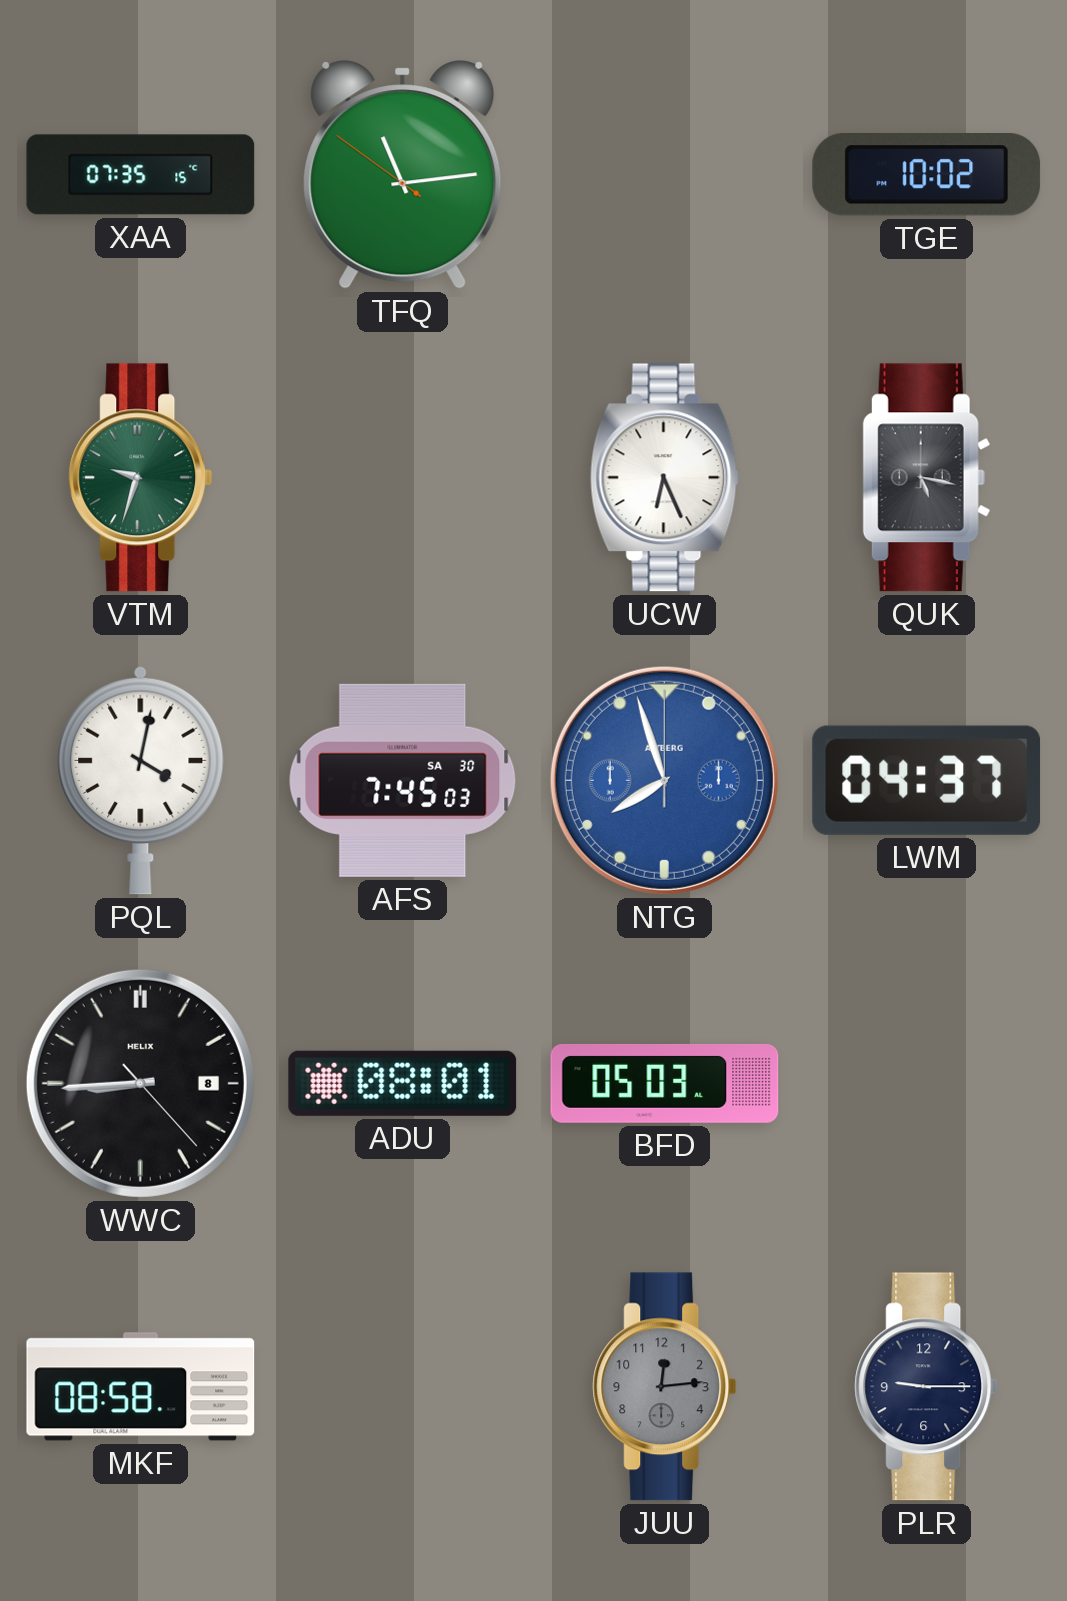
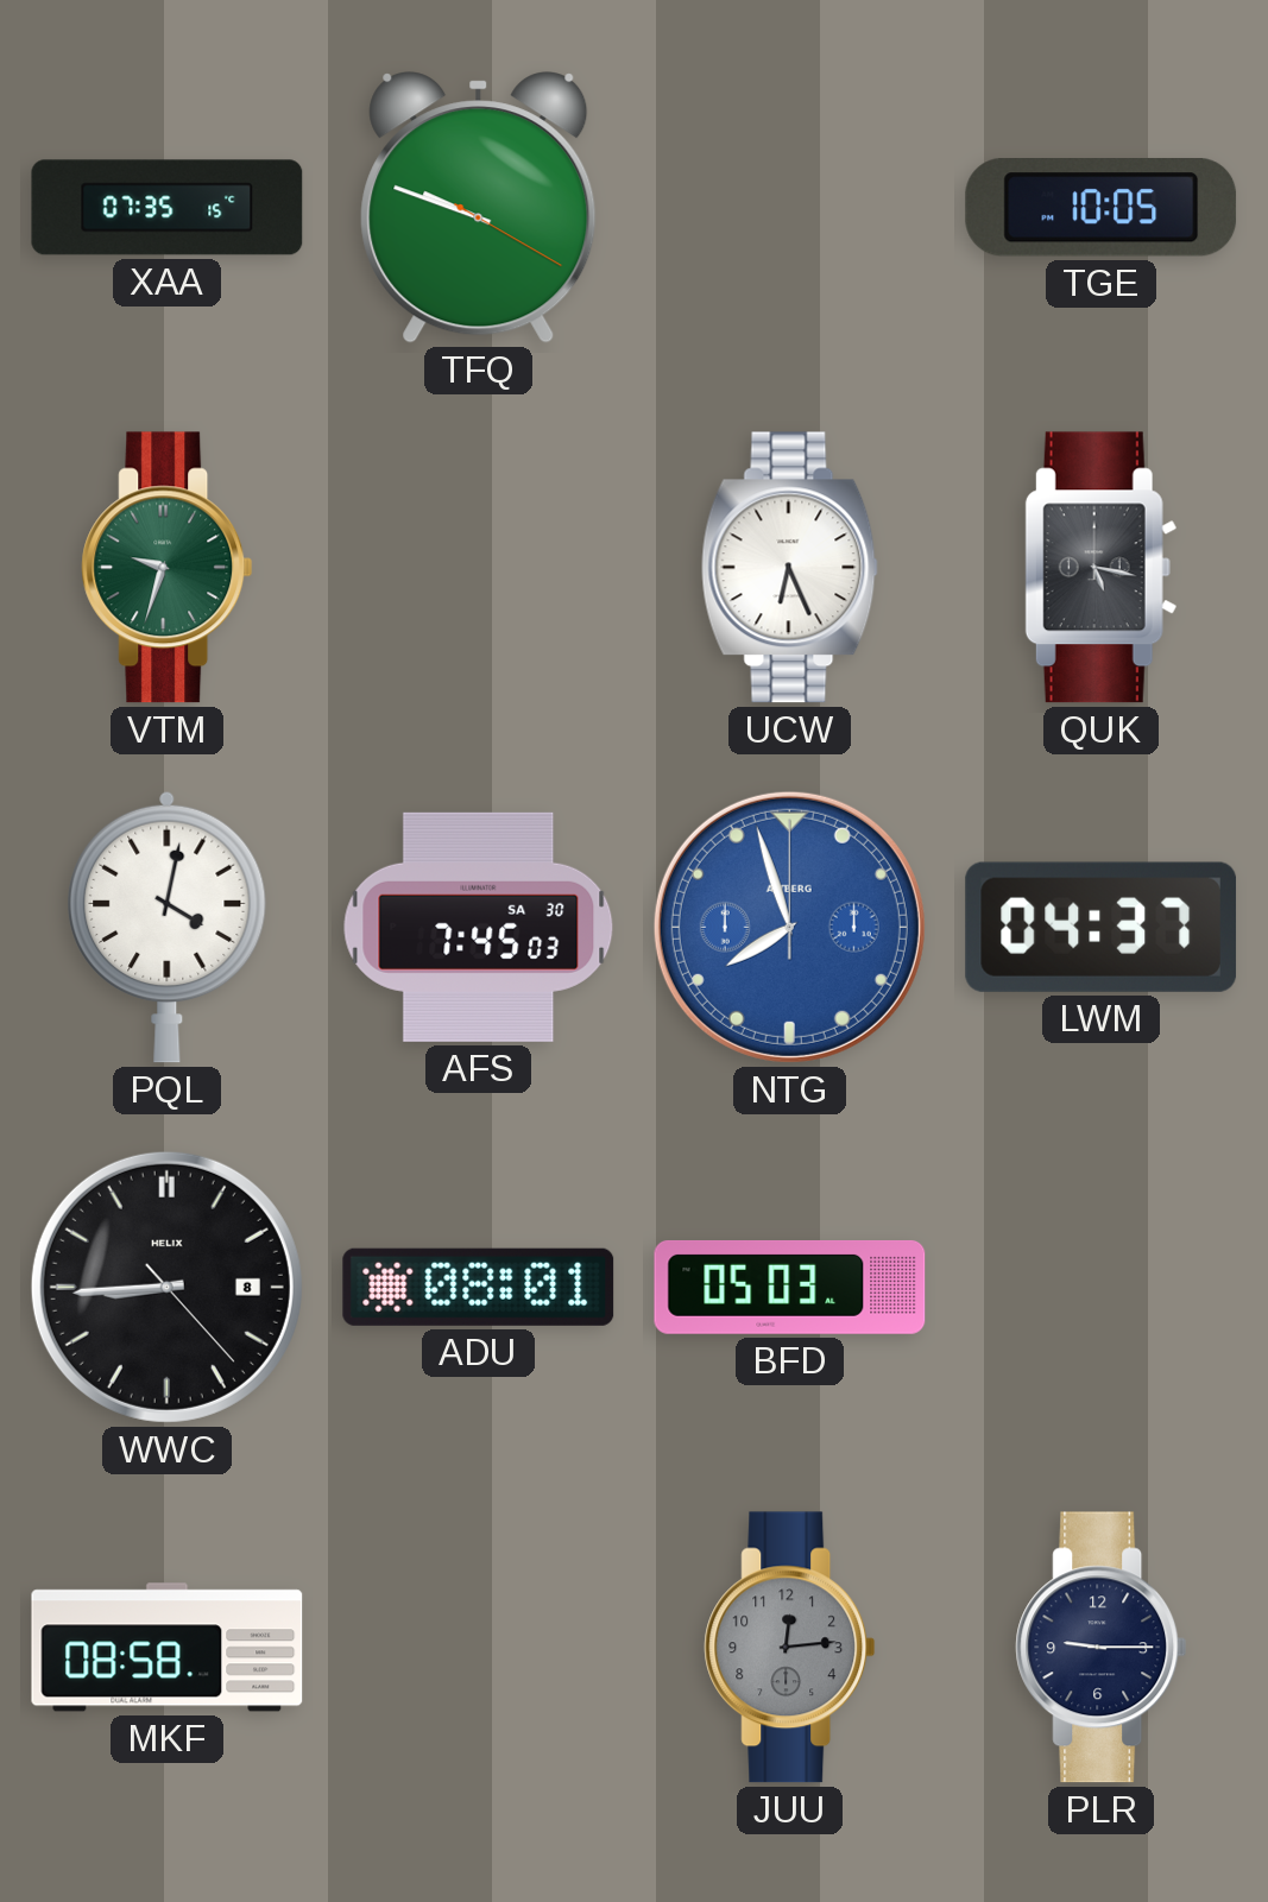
TFQ: 11:13 -> 9:48
TGE: 10:02 -> 10:05
